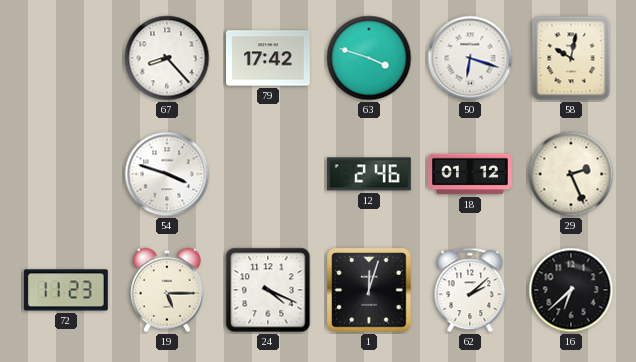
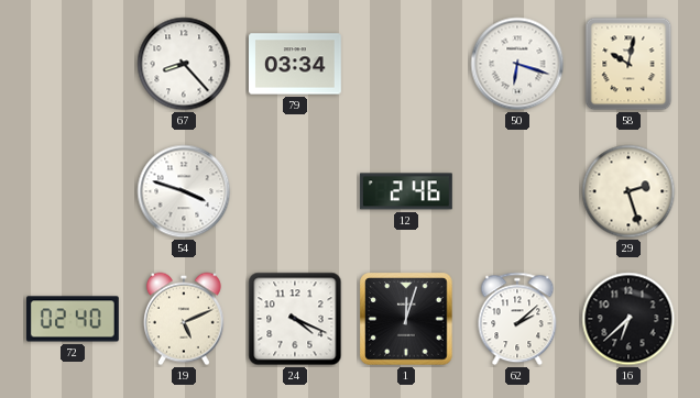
79: 17:42 -> 03:34
63: 3:48 -> none
18: 01:12 -> none
29: 2:26 -> 2:27
72: 11:23 -> 02:40
19: 5:15 -> 5:11
